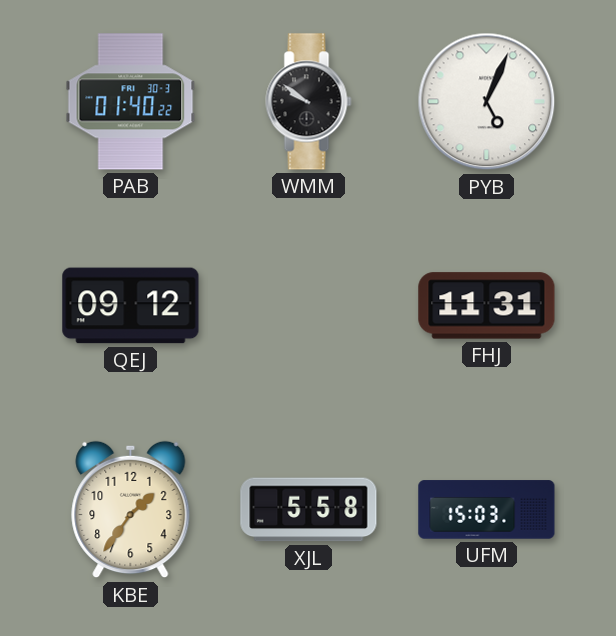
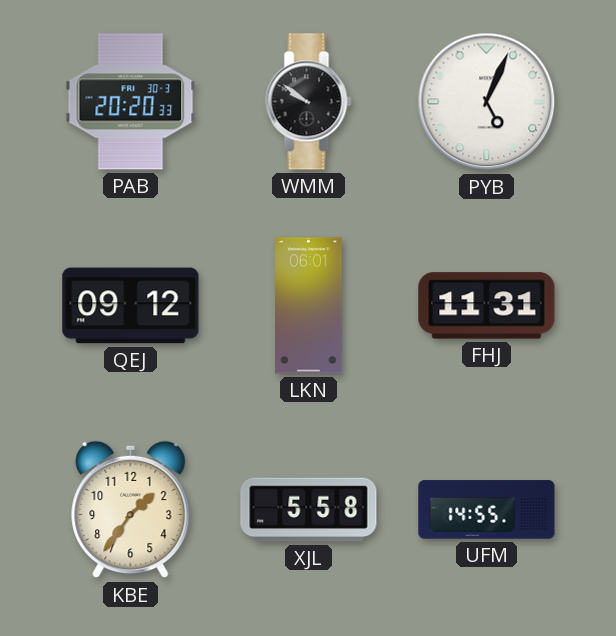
PAB: 01:40 -> 20:20
LKN: none -> 06:01
UFM: 15:03 -> 14:55
